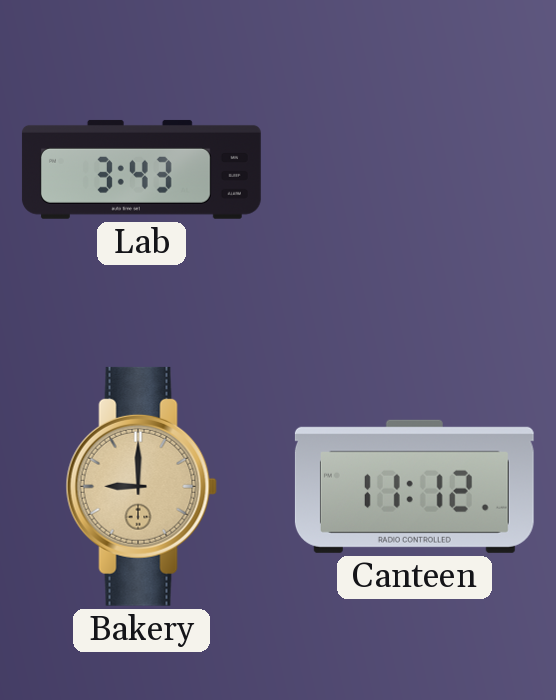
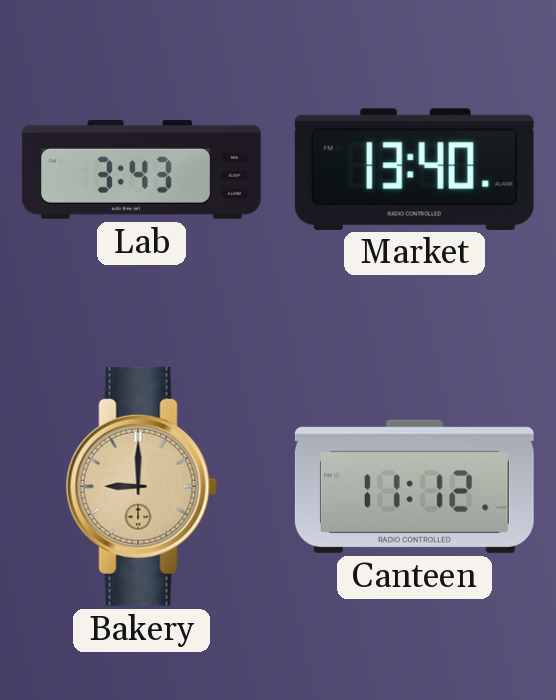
Market: none -> 13:40
